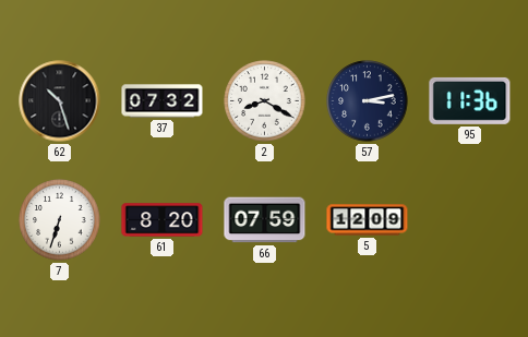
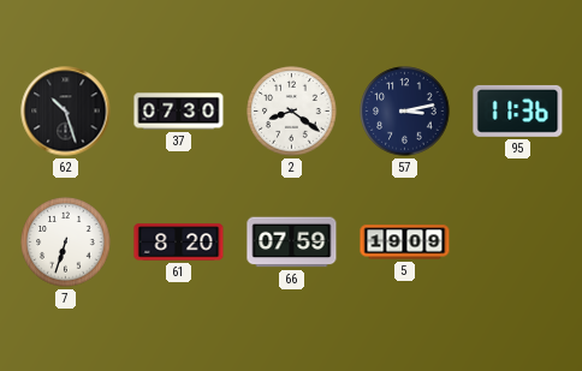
37: 07:32 -> 07:30
2: 8:20 -> 8:21
5: 12:09 -> 19:09
